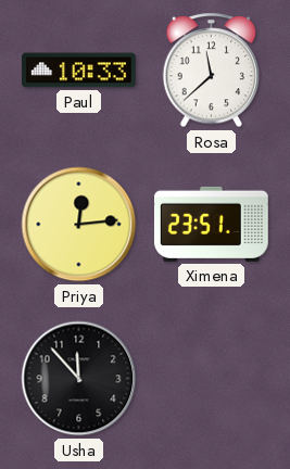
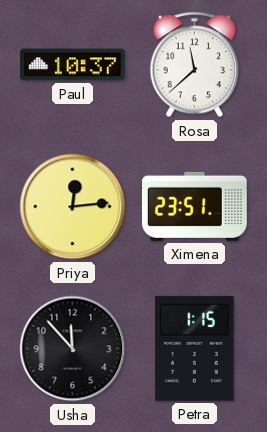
Paul: 10:33 -> 10:37
Petra: none -> 1:15
